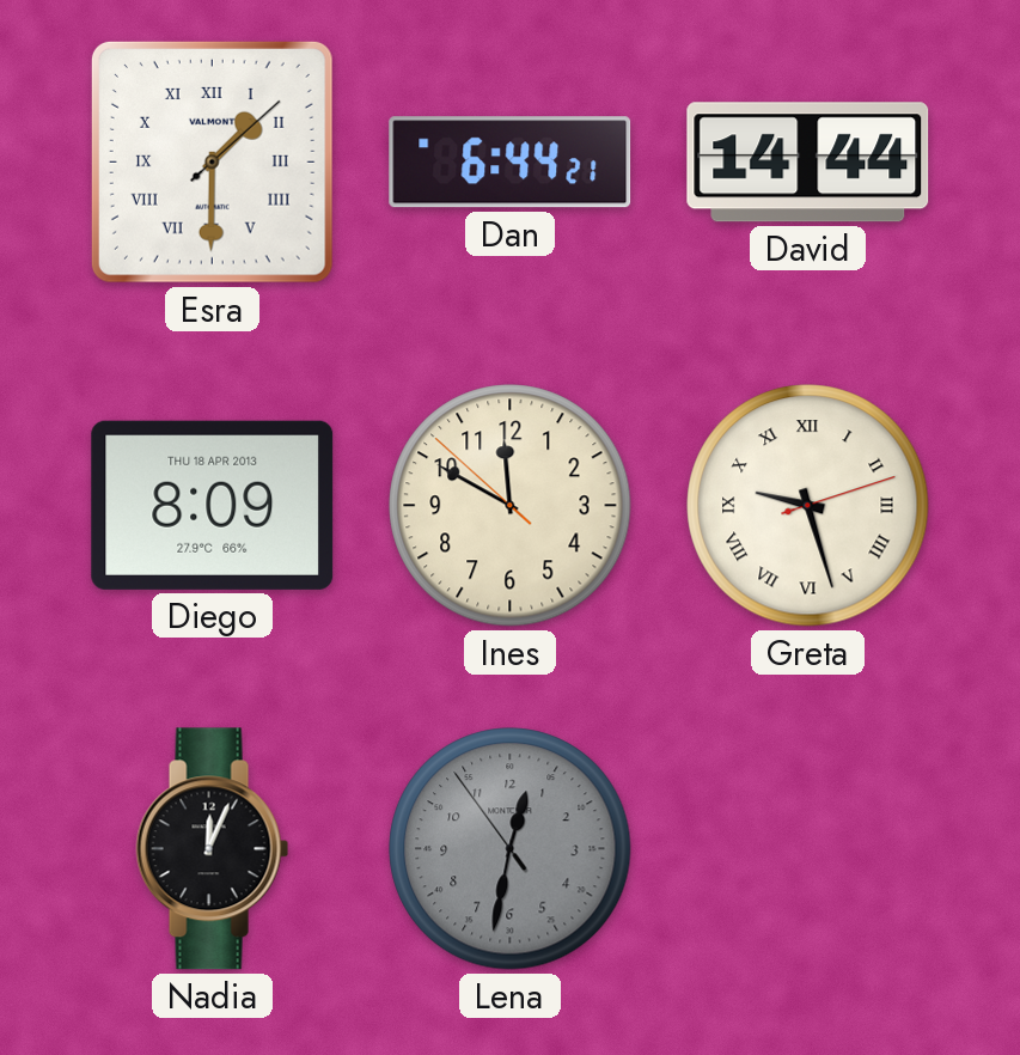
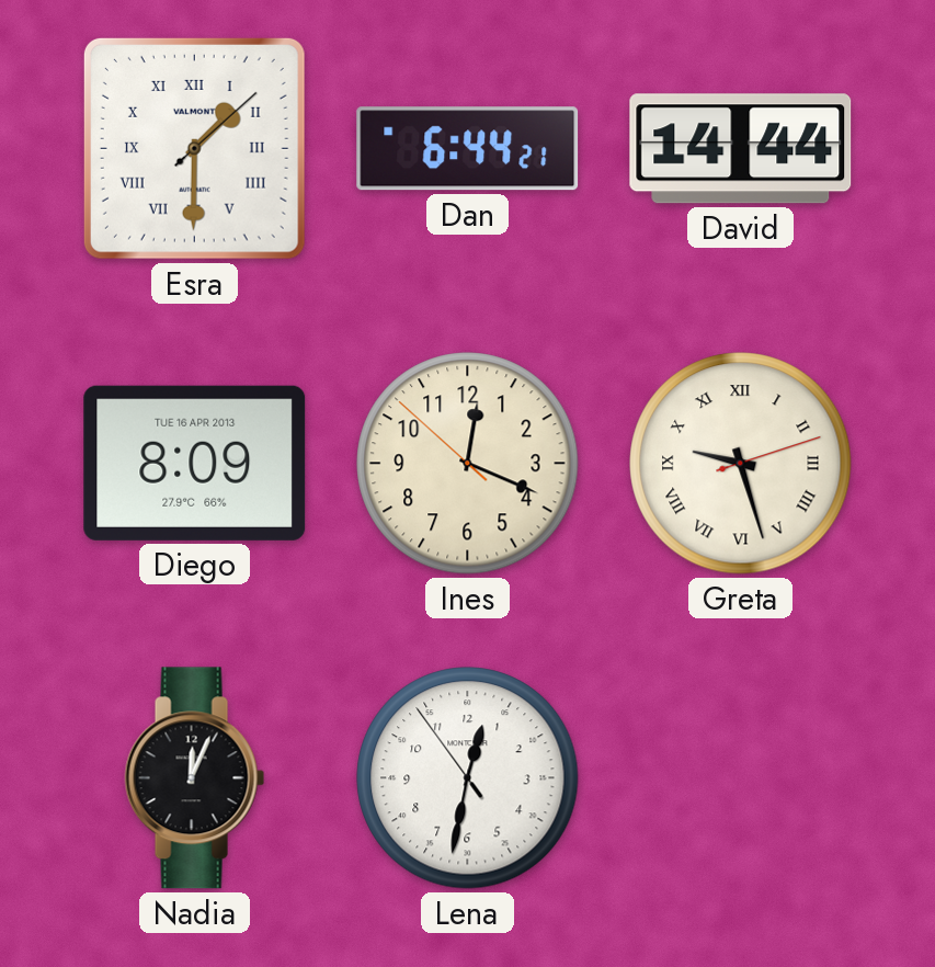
Diego date: THU 18 APR 2013 -> TUE 16 APR 2013
Ines: 11:49 -> 12:18
Lena dial: grey -> white
